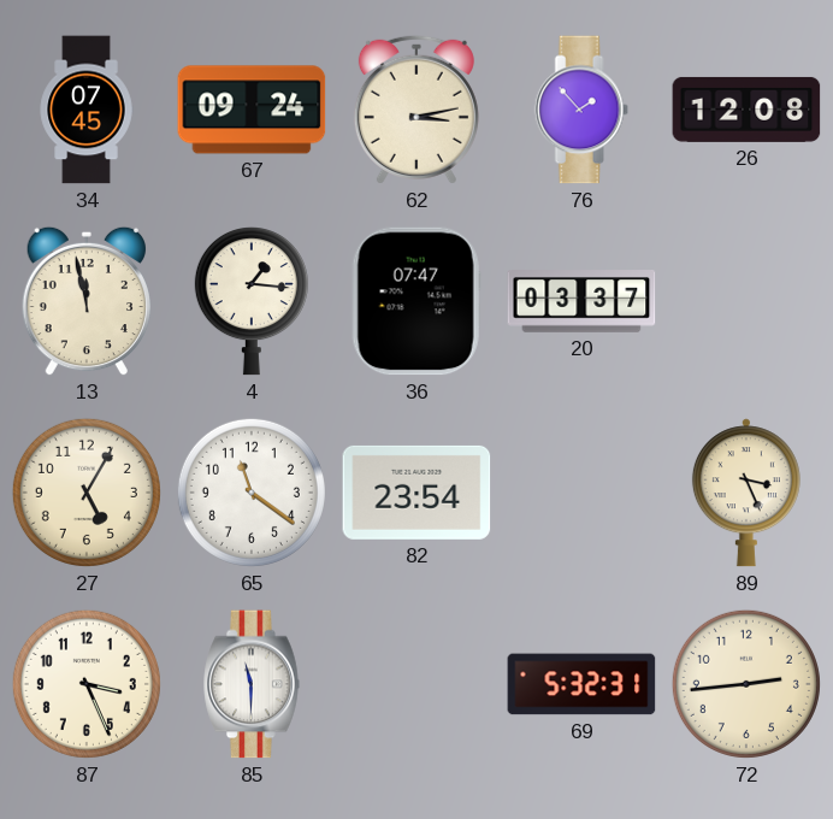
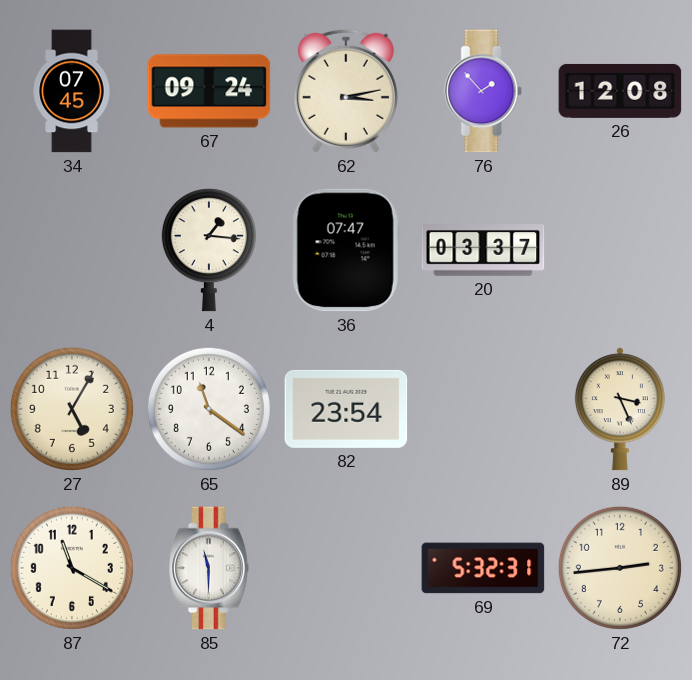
13: 11:58 -> none
87: 3:26 -> 11:20
